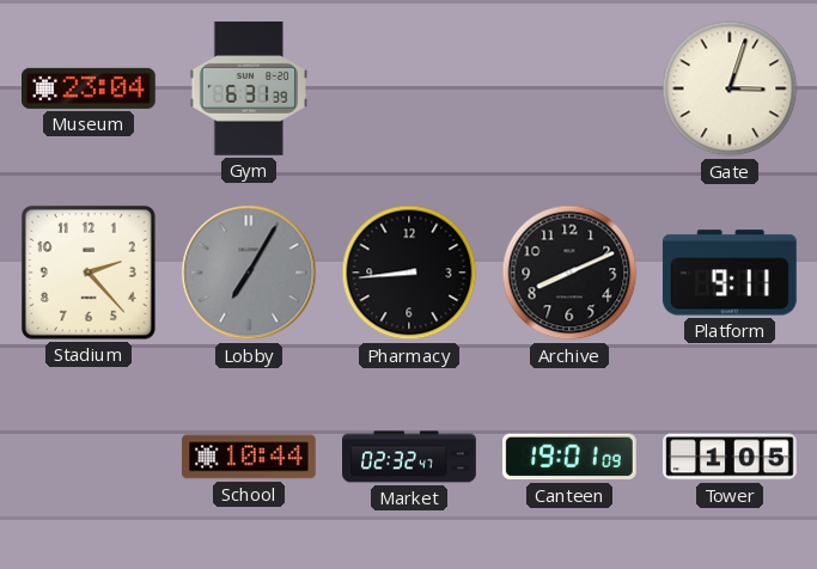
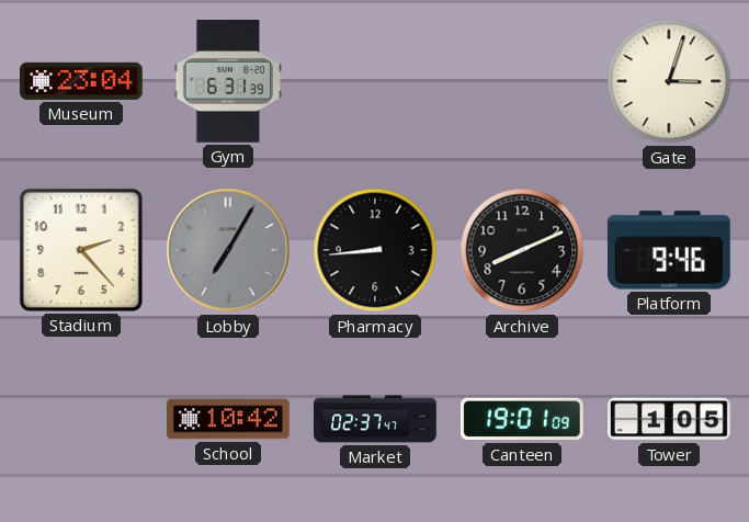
Platform: 9:11 -> 9:46
School: 10:44 -> 10:42
Market: 02:32 -> 02:37
